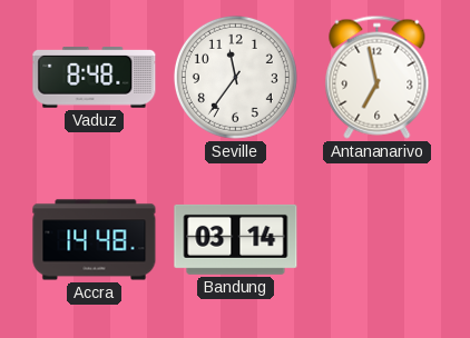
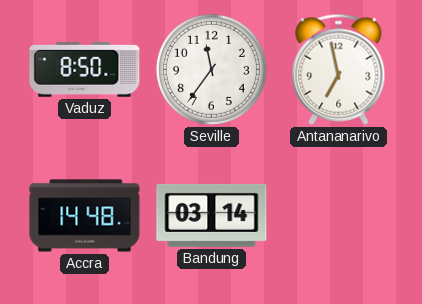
Vaduz: 8:48 -> 8:50
